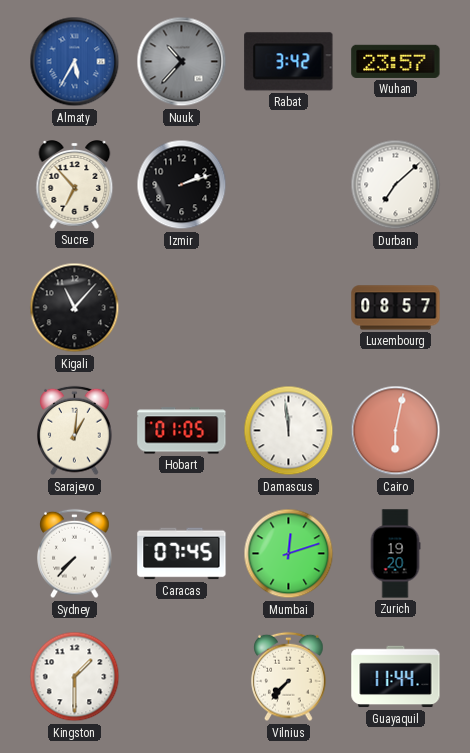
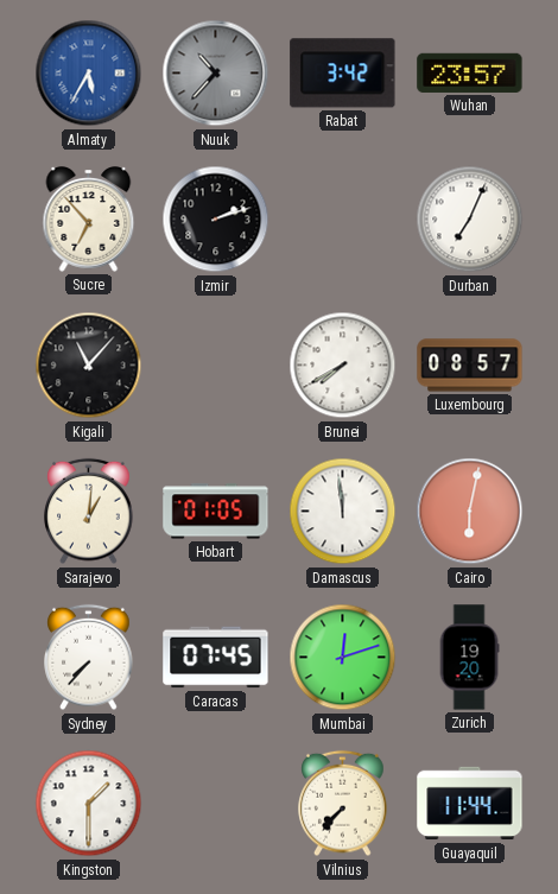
Durban: 7:08 -> 7:04
Brunei: none -> 7:40
